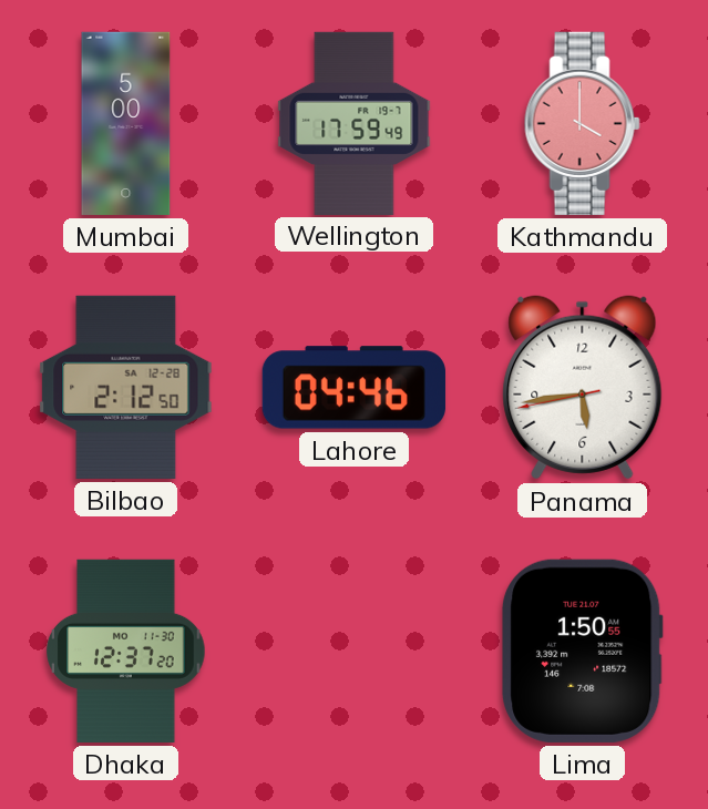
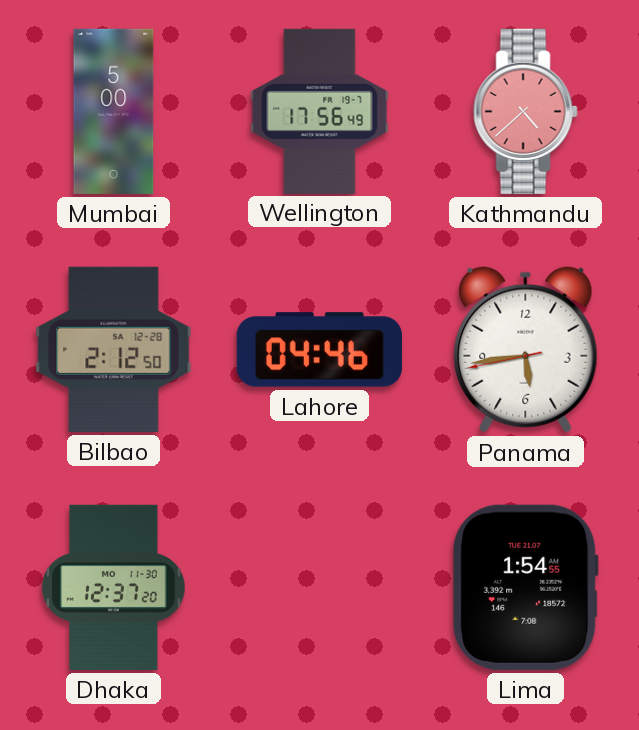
Wellington: 17:59 -> 17:56
Kathmandu: 4:00 -> 4:38
Lima: 1:50 -> 1:54
